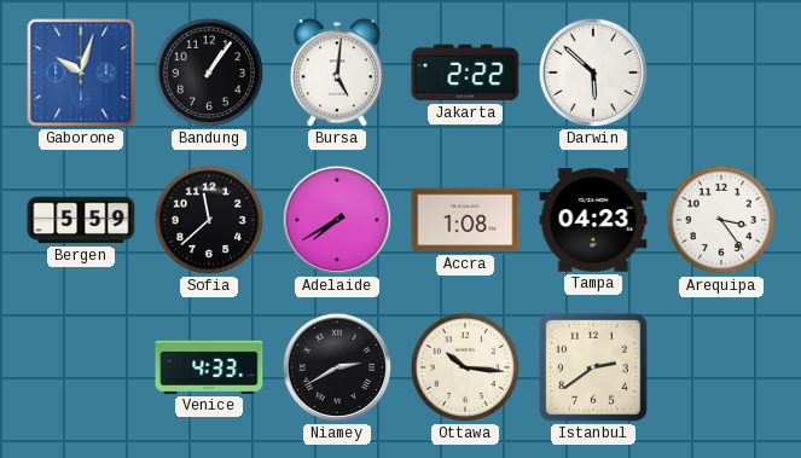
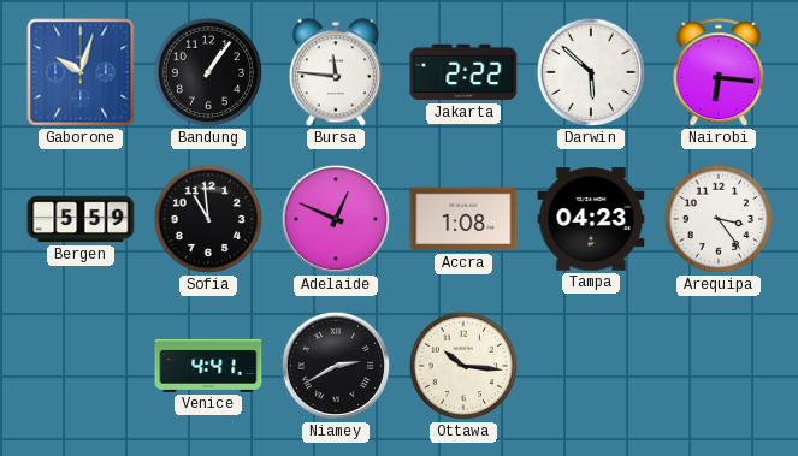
Bursa: 5:01 -> 11:46
Nairobi: none -> 6:16
Sofia: 11:38 -> 10:59
Adelaide: 7:40 -> 12:49
Venice: 4:33 -> 4:41
Istanbul: 2:39 -> none
